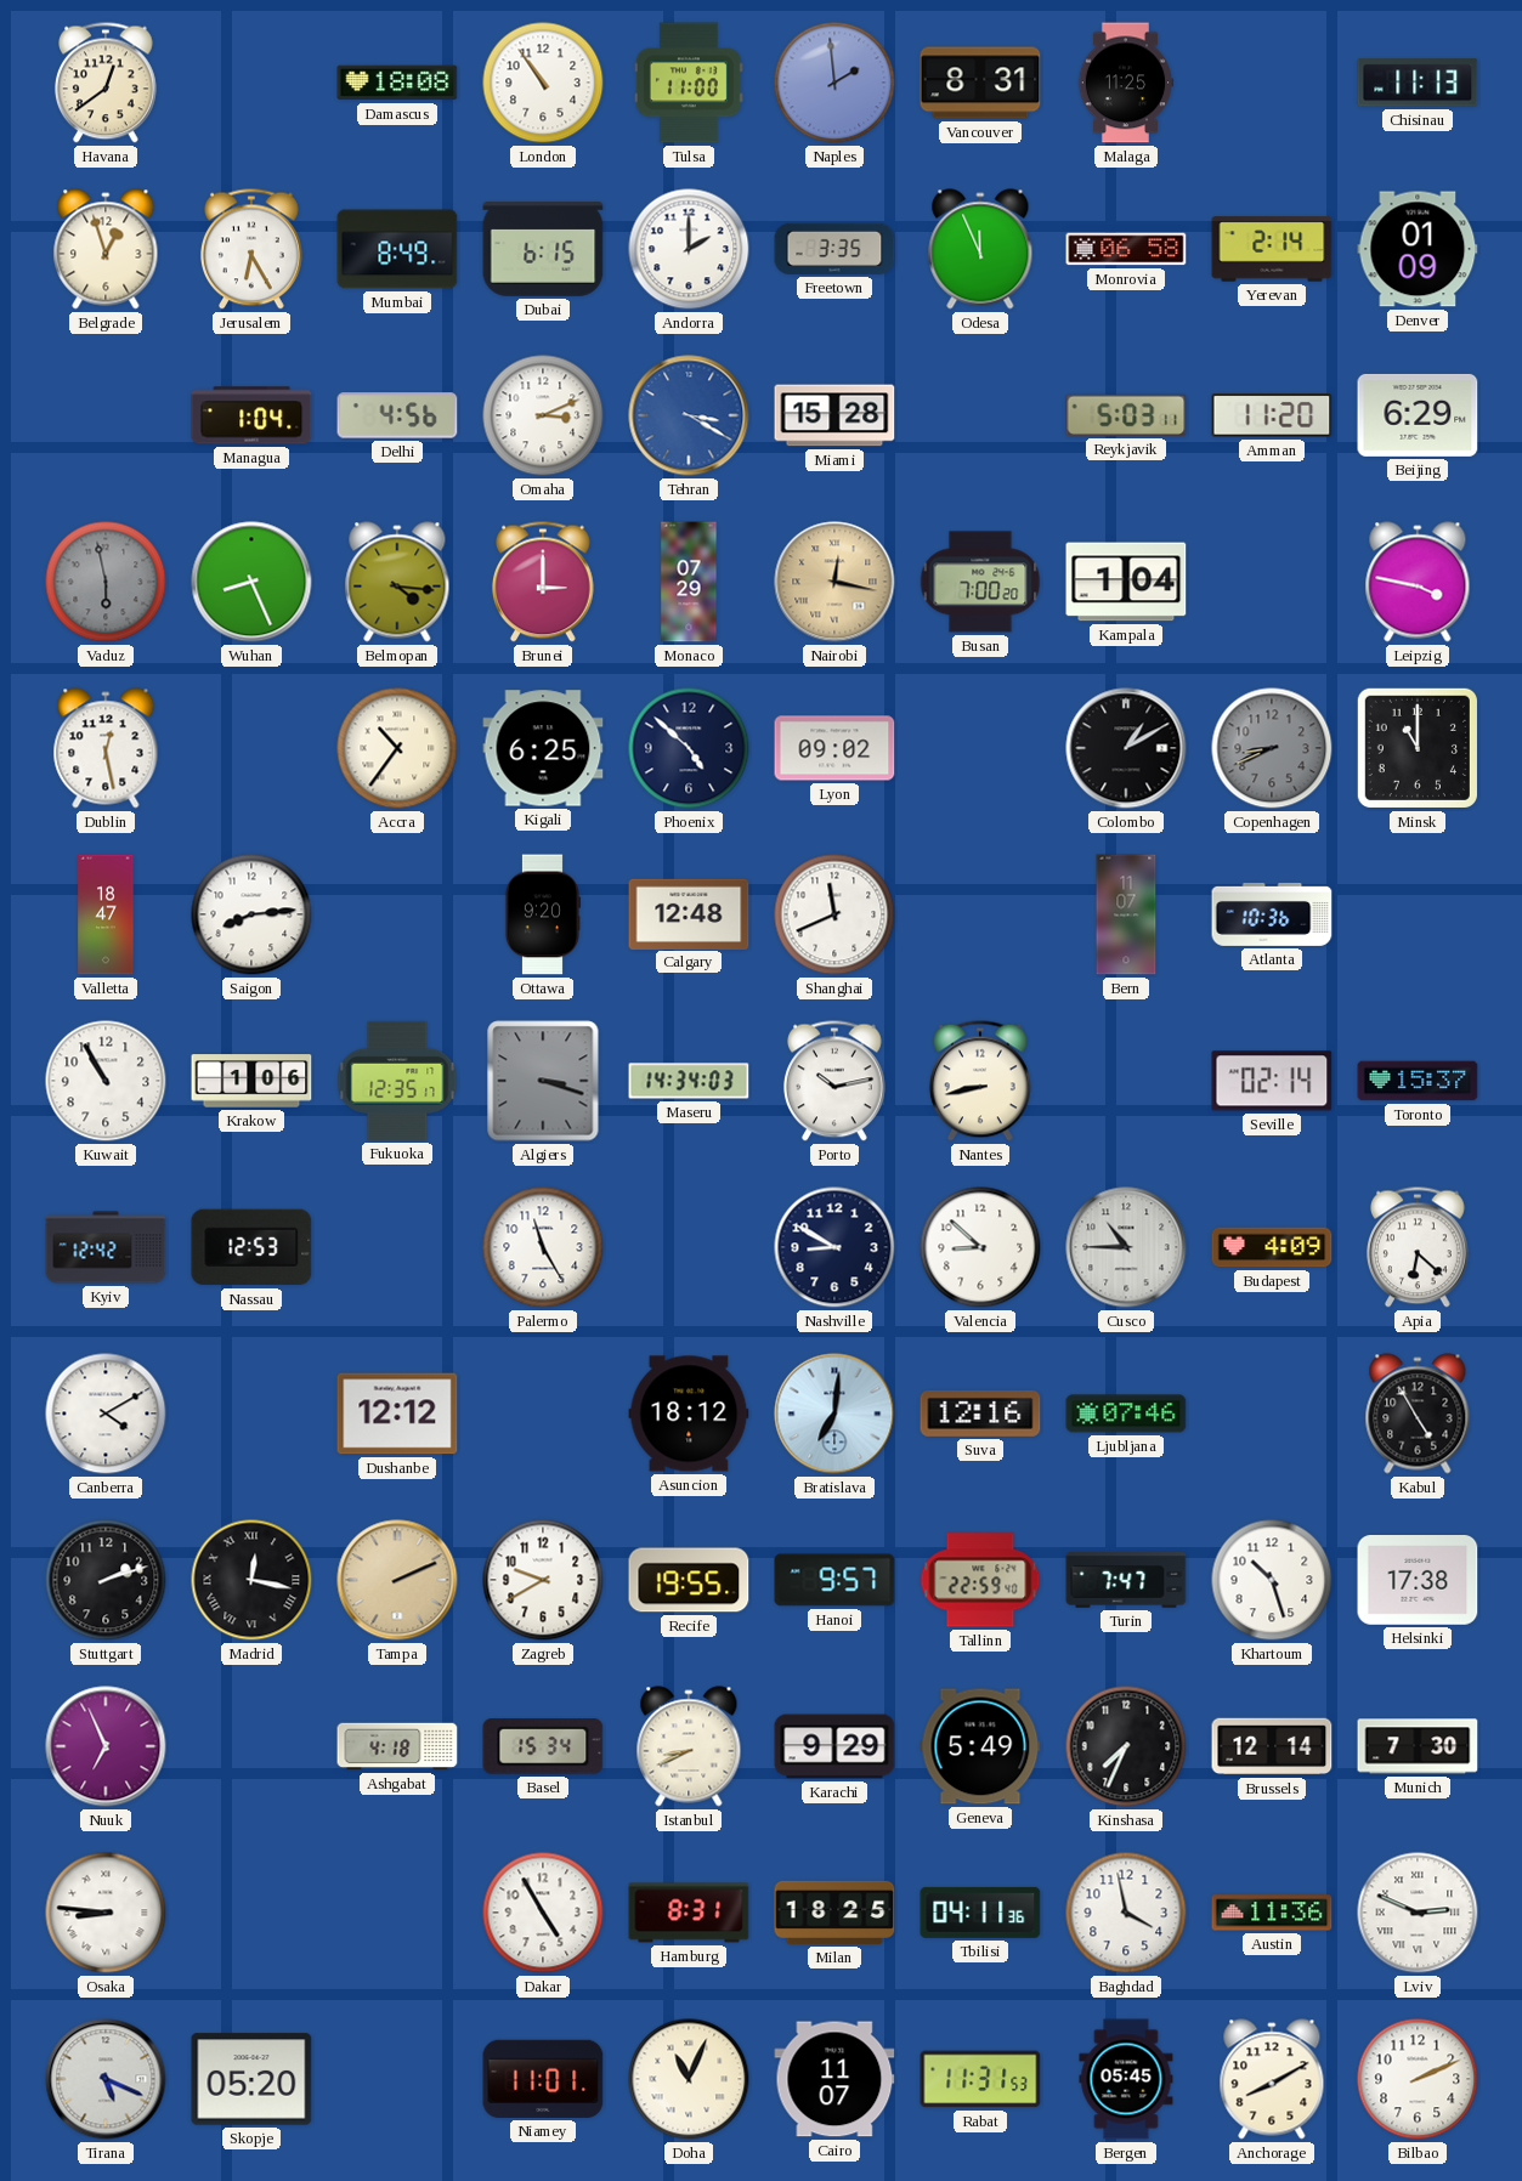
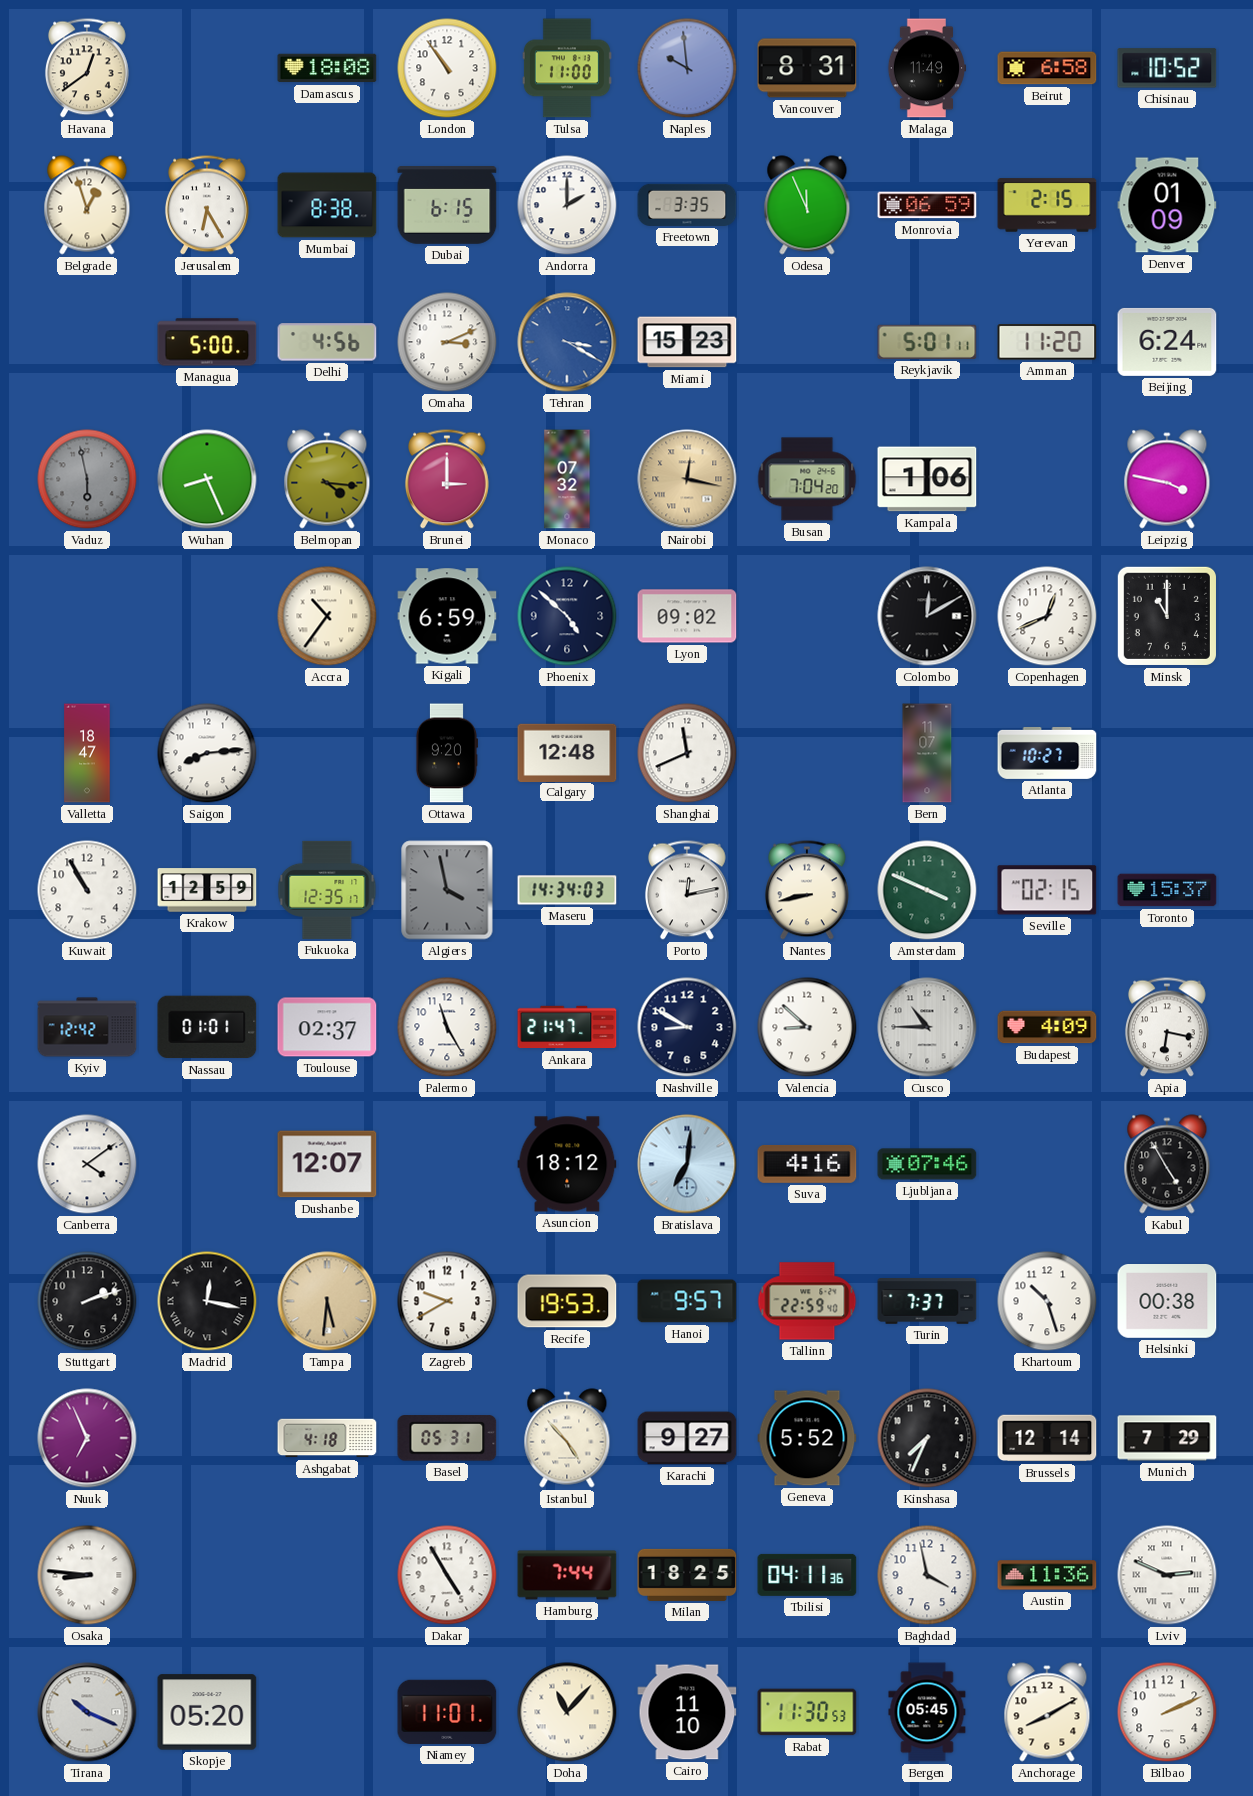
Naples: 1:59 -> 9:59
Malaga: 11:25 -> 11:49
Beirut: none -> 6:58
Chisinau: 11:13 -> 10:52
Mumbai: 8:49 -> 8:38
Monrovia: 06:58 -> 06:59
Yerevan: 2:14 -> 2:15
Managua: 1:04 -> 5:00
Miami: 15:28 -> 15:23
Reykjavik: 5:03 -> 5:01
Beijing: 6:29 -> 6:24
Monaco: 07:29 -> 07:32
Busan: 7:00 -> 7:04
Kampala: 1:04 -> 1:06
Dublin: 12:28 -> none
Kigali: 6:25 -> 6:59
Colombo: 1:10 -> 12:10
Copenhagen: 8:41 -> 12:41
Copenhagen dial: grey -> white
Atlanta: 10:36 -> 10:27
Krakow: 1:06 -> 12:59
Algiers: 3:18 -> 3:58
Porto: 10:13 -> 12:13
Amsterdam: none -> 3:49
Seville: 02:14 -> 02:15
Nassau: 12:53 -> 01:01
Toulouse: none -> 02:37
Ankara: none -> 21:47
Apia: 6:22 -> 6:17
Canberra: 4:10 -> 4:09
Dushanbe: 12:12 -> 12:07
Suva: 12:16 -> 4:16
Tampa: 2:11 -> 5:31
Recife: 19:55 -> 19:53
Turin: 7:47 -> 7:37
Helsinki: 17:38 -> 00:38
Basel: 15:34 -> 05:31
Istanbul: 8:41 -> 4:53
Karachi: 9:29 -> 9:27
Geneva: 5:49 -> 5:52
Munich: 7:30 -> 7:29
Hamburg: 8:31 -> 7:44
Tirana: 5:19 -> 10:19
Doha: 11:04 -> 11:07
Cairo: 11:07 -> 11:10
Rabat: 11:31 -> 11:30
